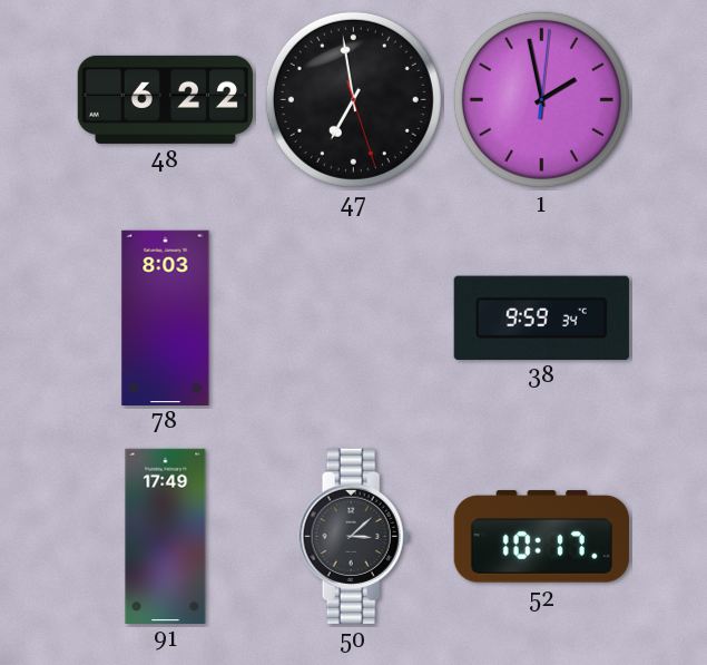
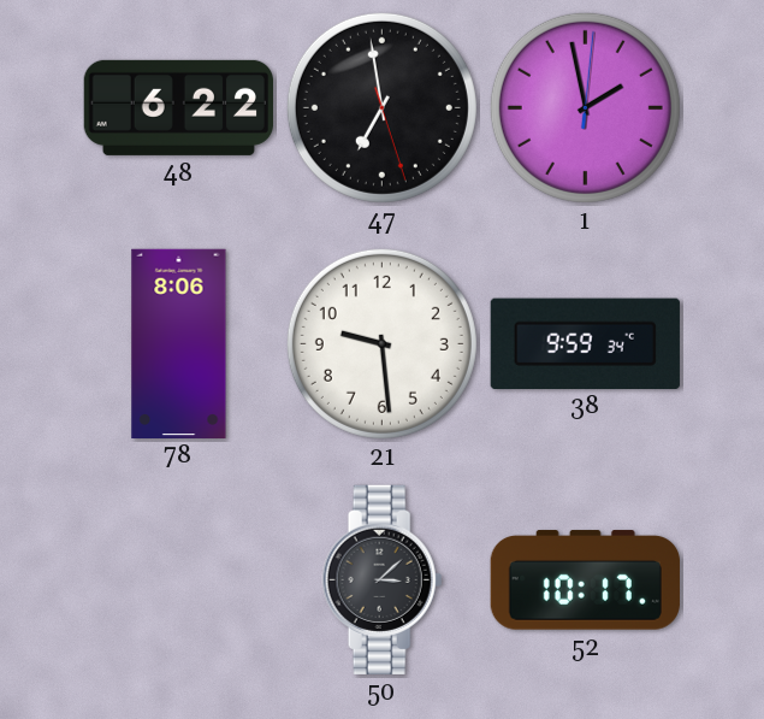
78: 8:03 -> 8:06
21: none -> 9:29
91: 17:49 -> none
